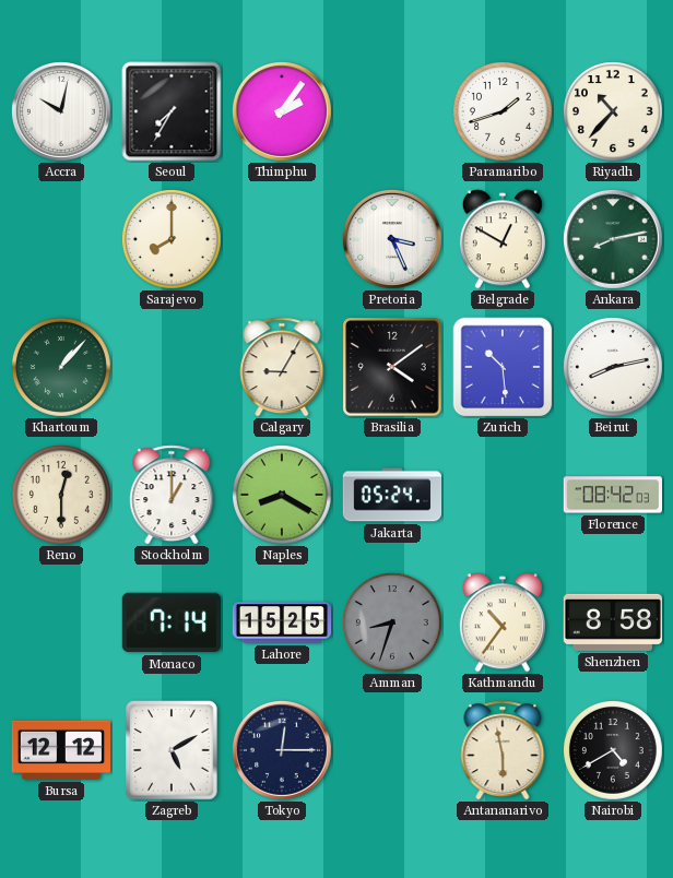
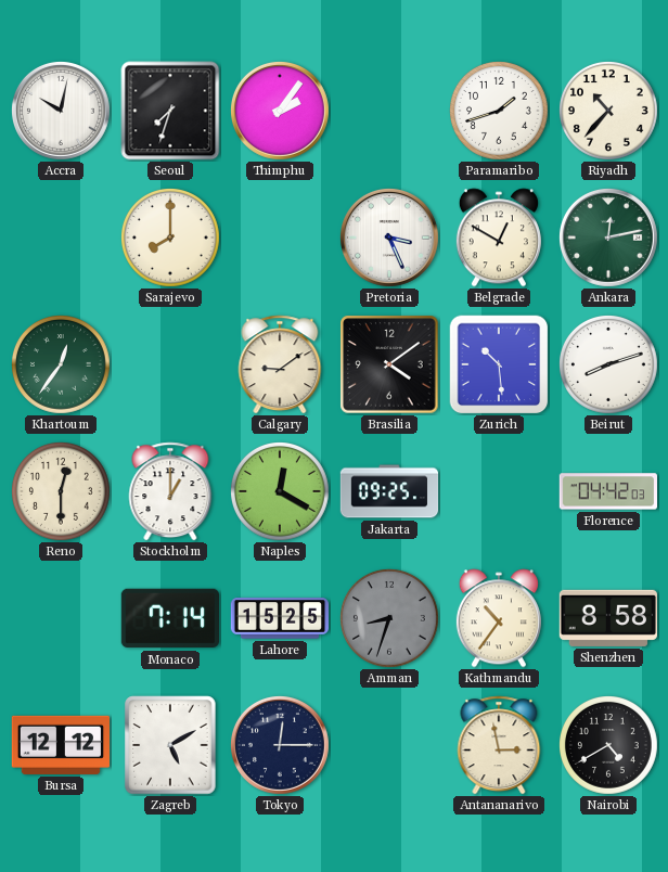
Seoul: 7:35 -> 7:33
Ankara: 8:13 -> 12:13
Khartoum: 1:07 -> 12:36
Calgary: 9:05 -> 9:09
Beirut: 8:13 -> 8:12
Naples: 8:20 -> 12:20
Jakarta: 05:24 -> 09:25
Florence: 08:42 -> 04:42
Antananarivo: 5:58 -> 2:58
